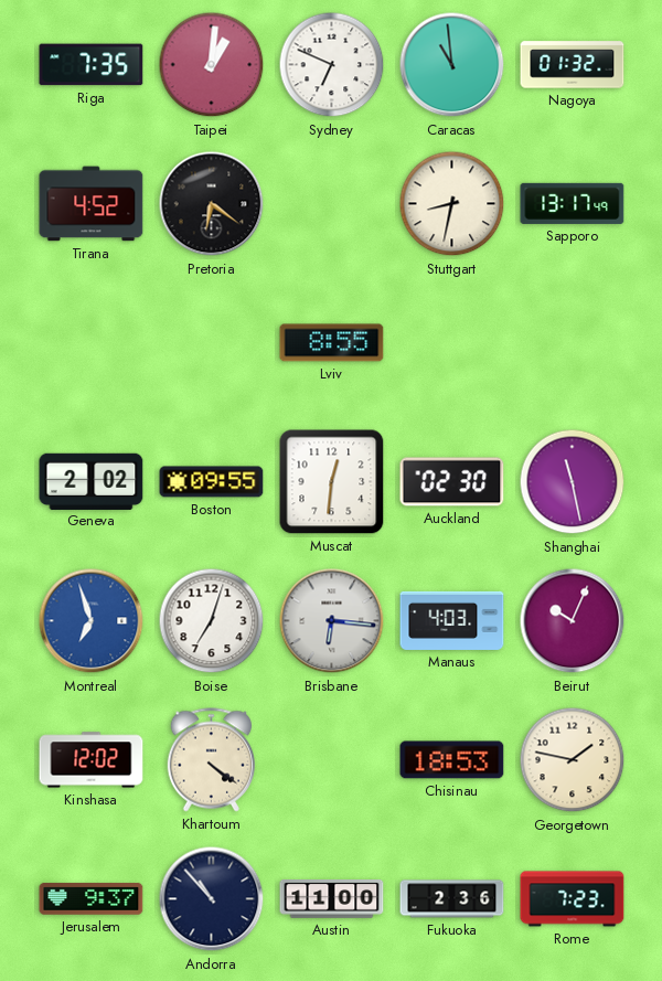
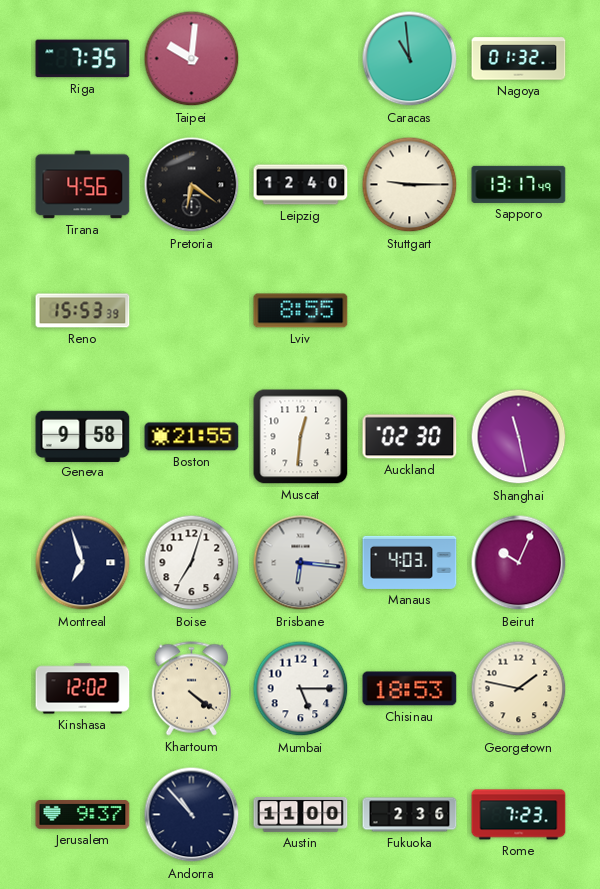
Taipei: 1:01 -> 10:01
Sydney: 6:49 -> none
Tirana: 4:52 -> 4:56
Leipzig: none -> 12:40
Stuttgart: 8:32 -> 9:15
Reno: none -> 15:53
Geneva: 2:02 -> 9:58
Boston: 09:55 -> 21:55
Montreal dial: blue -> navy
Mumbai: none -> 5:15
